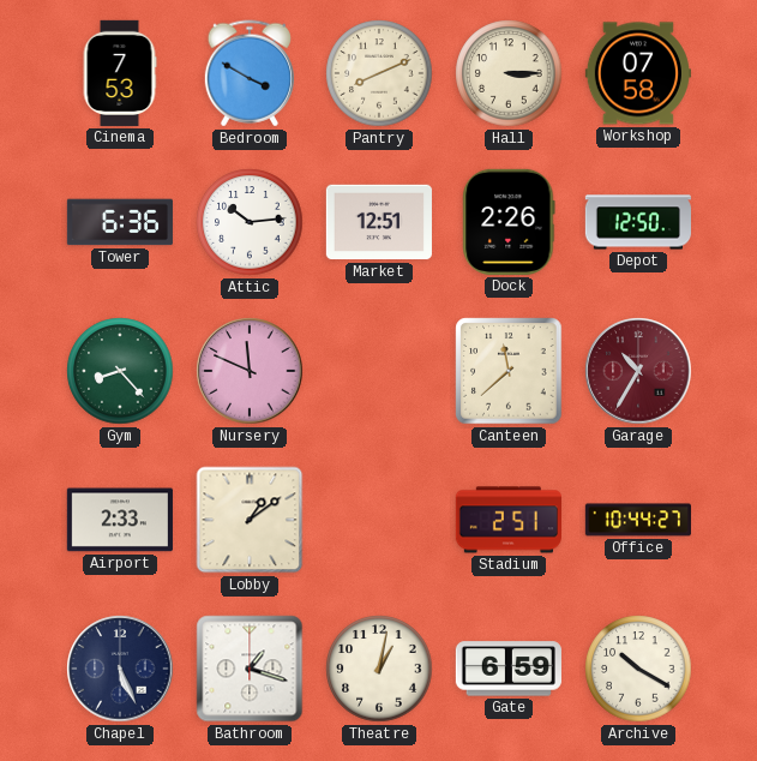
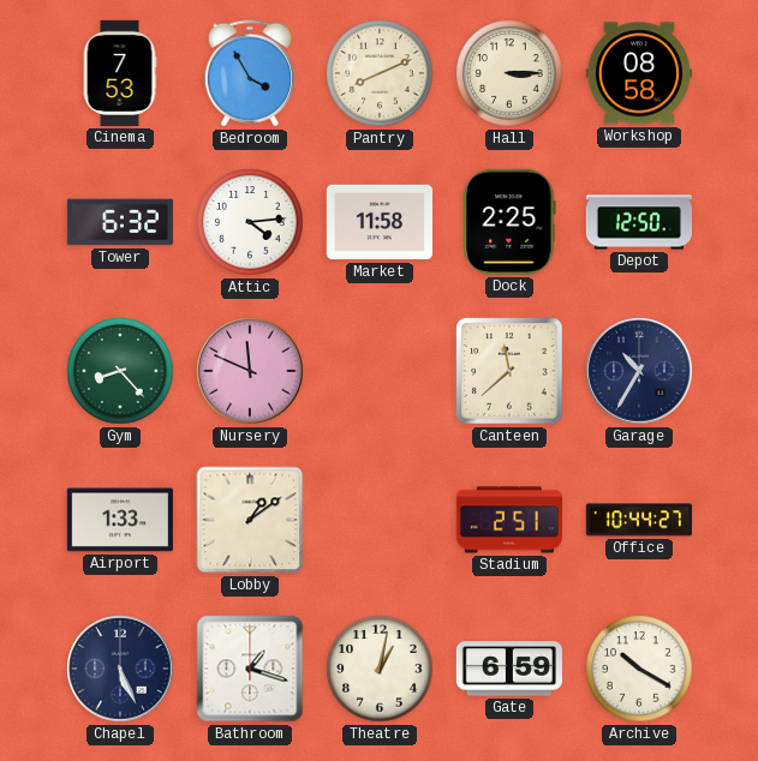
Bedroom: 3:50 -> 3:55
Workshop: 07:58 -> 08:58
Tower: 6:36 -> 6:32
Attic: 10:14 -> 4:14
Market: 12:51 -> 11:58
Dock: 2:26 -> 2:25
Garage dial: burgundy -> navy
Airport: 2:33 -> 1:33
